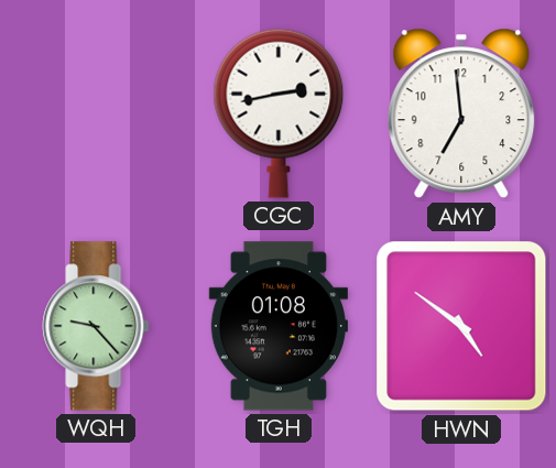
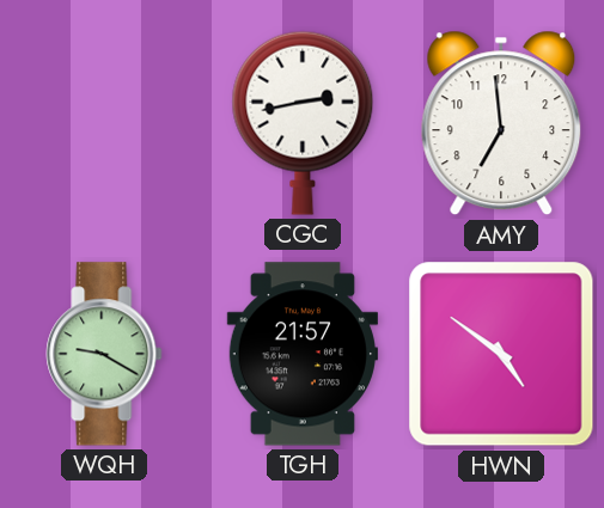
WQH: 9:23 -> 9:20
TGH: 01:08 -> 21:57
